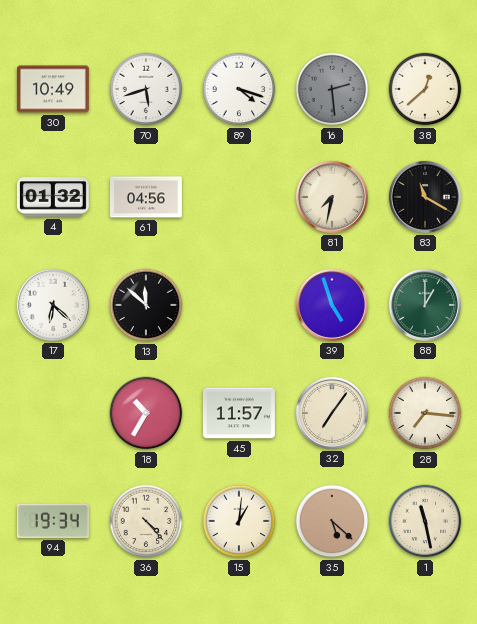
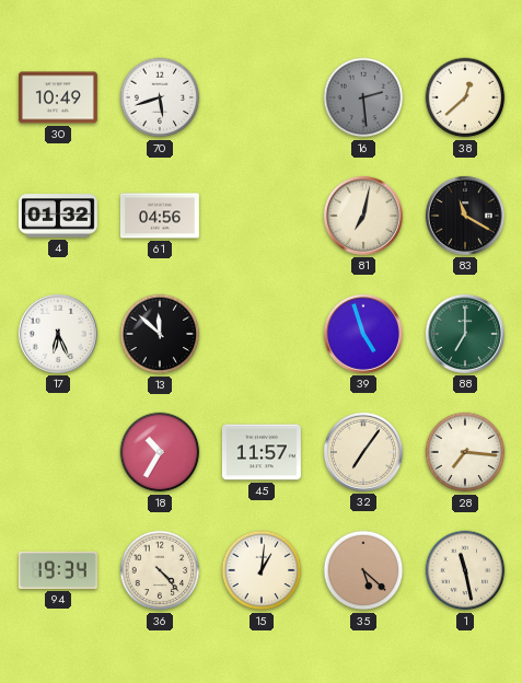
89: 4:18 -> none
81: 7:32 -> 7:02
17: 6:22 -> 6:26
88: 1:00 -> 7:00
